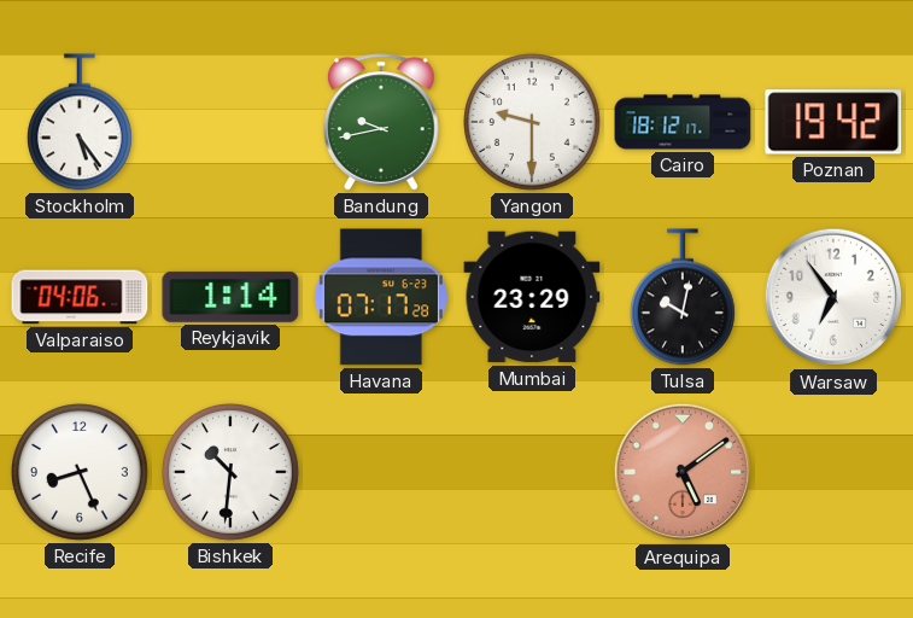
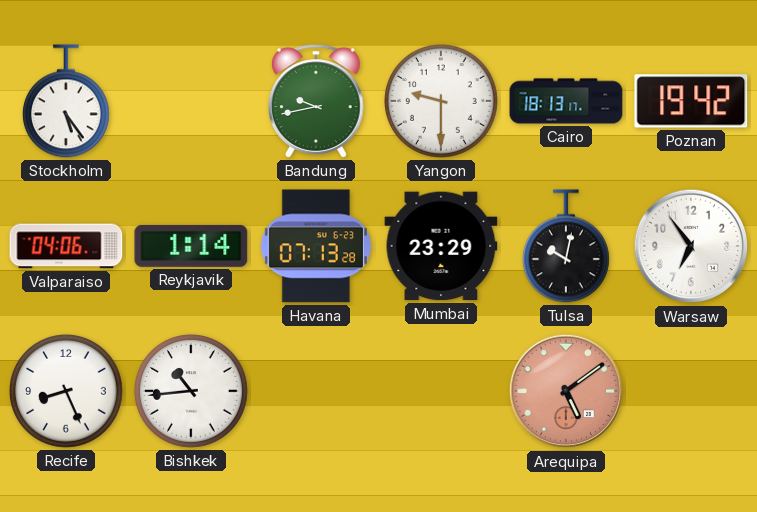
Cairo: 18:12 -> 18:13
Havana: 07:17 -> 07:13
Bishkek: 10:31 -> 10:44
